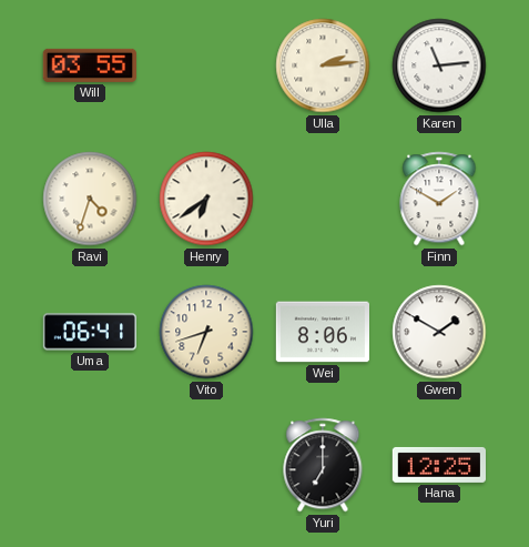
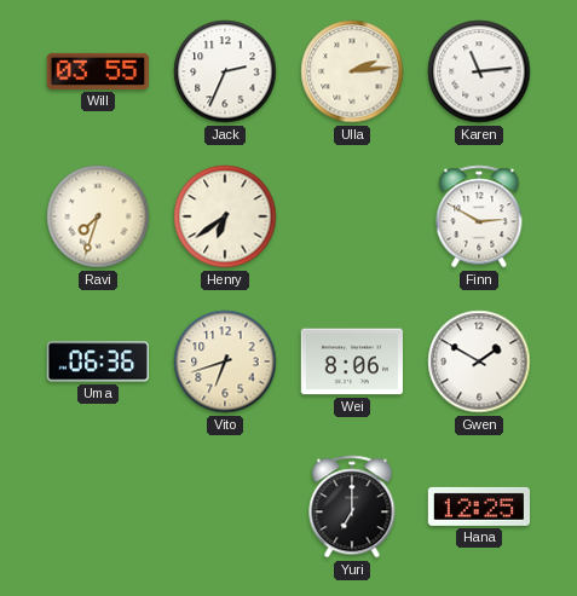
Jack: none -> 2:34
Ravi: 4:33 -> 7:33
Finn: 1:50 -> 2:50
Uma: 06:41 -> 06:36
